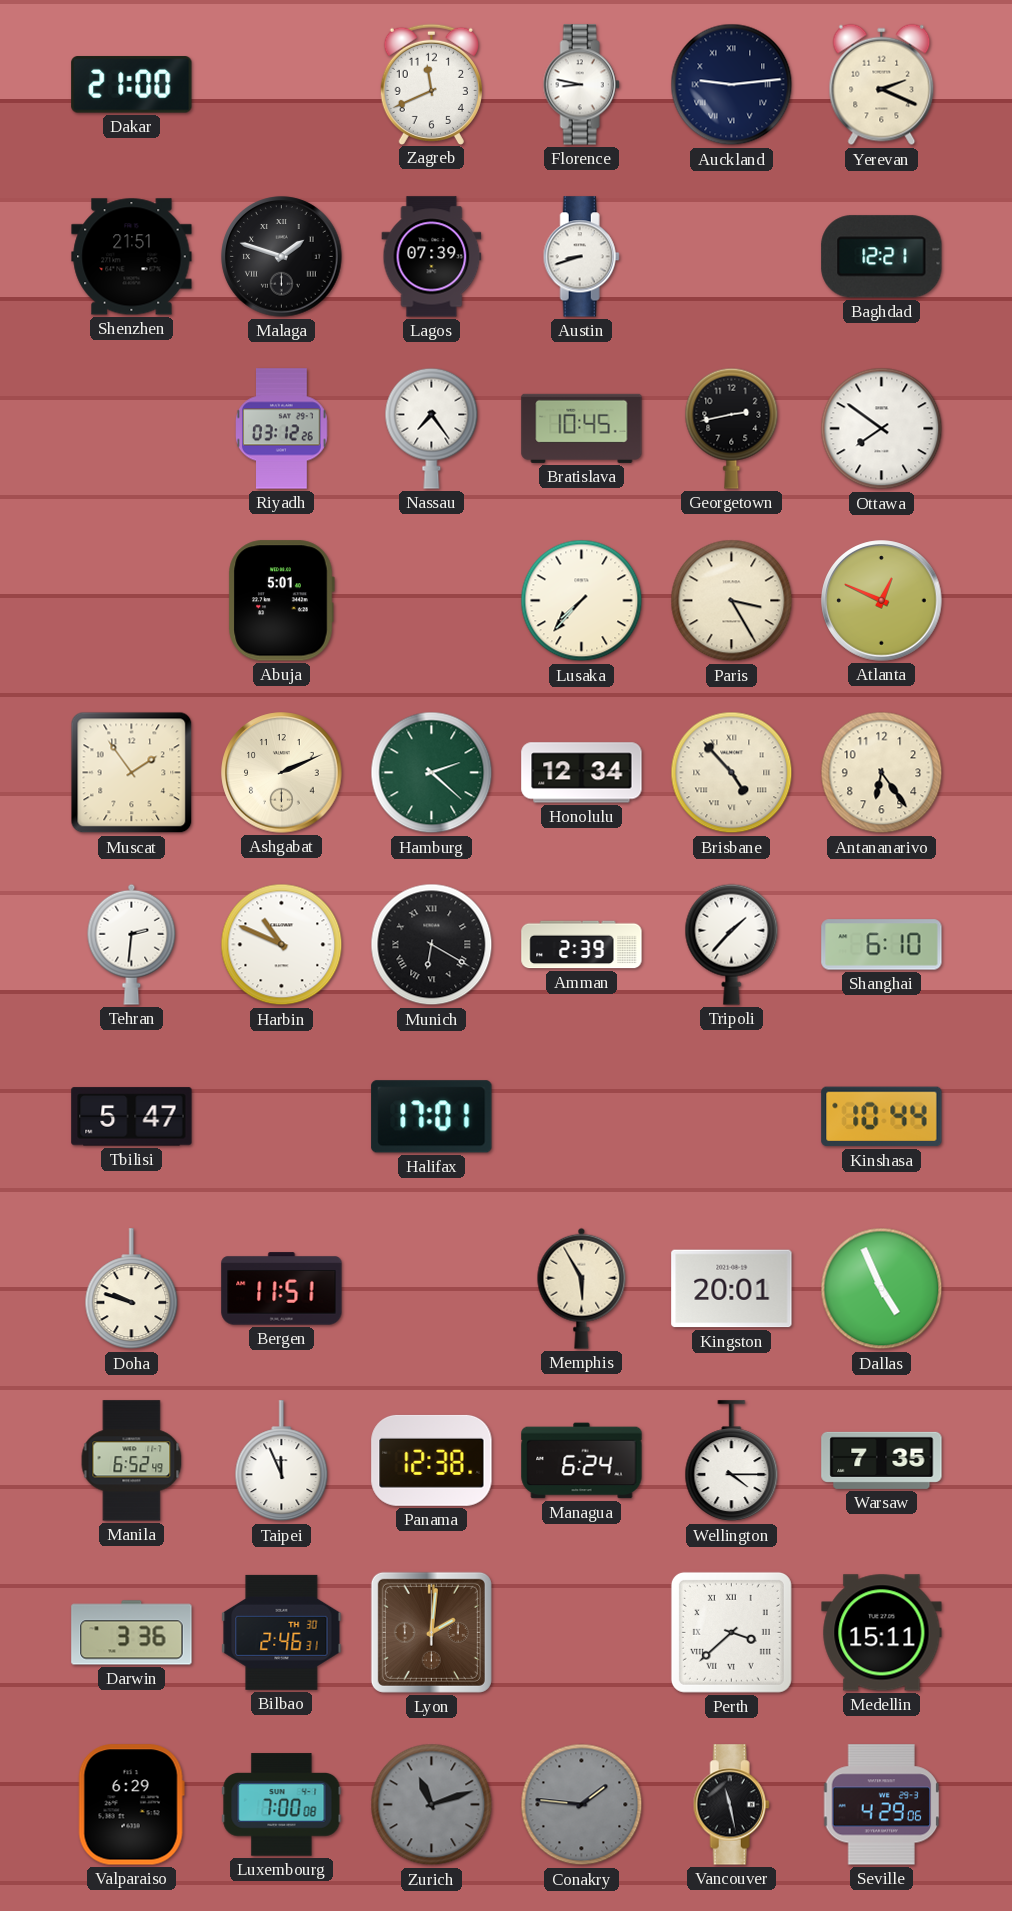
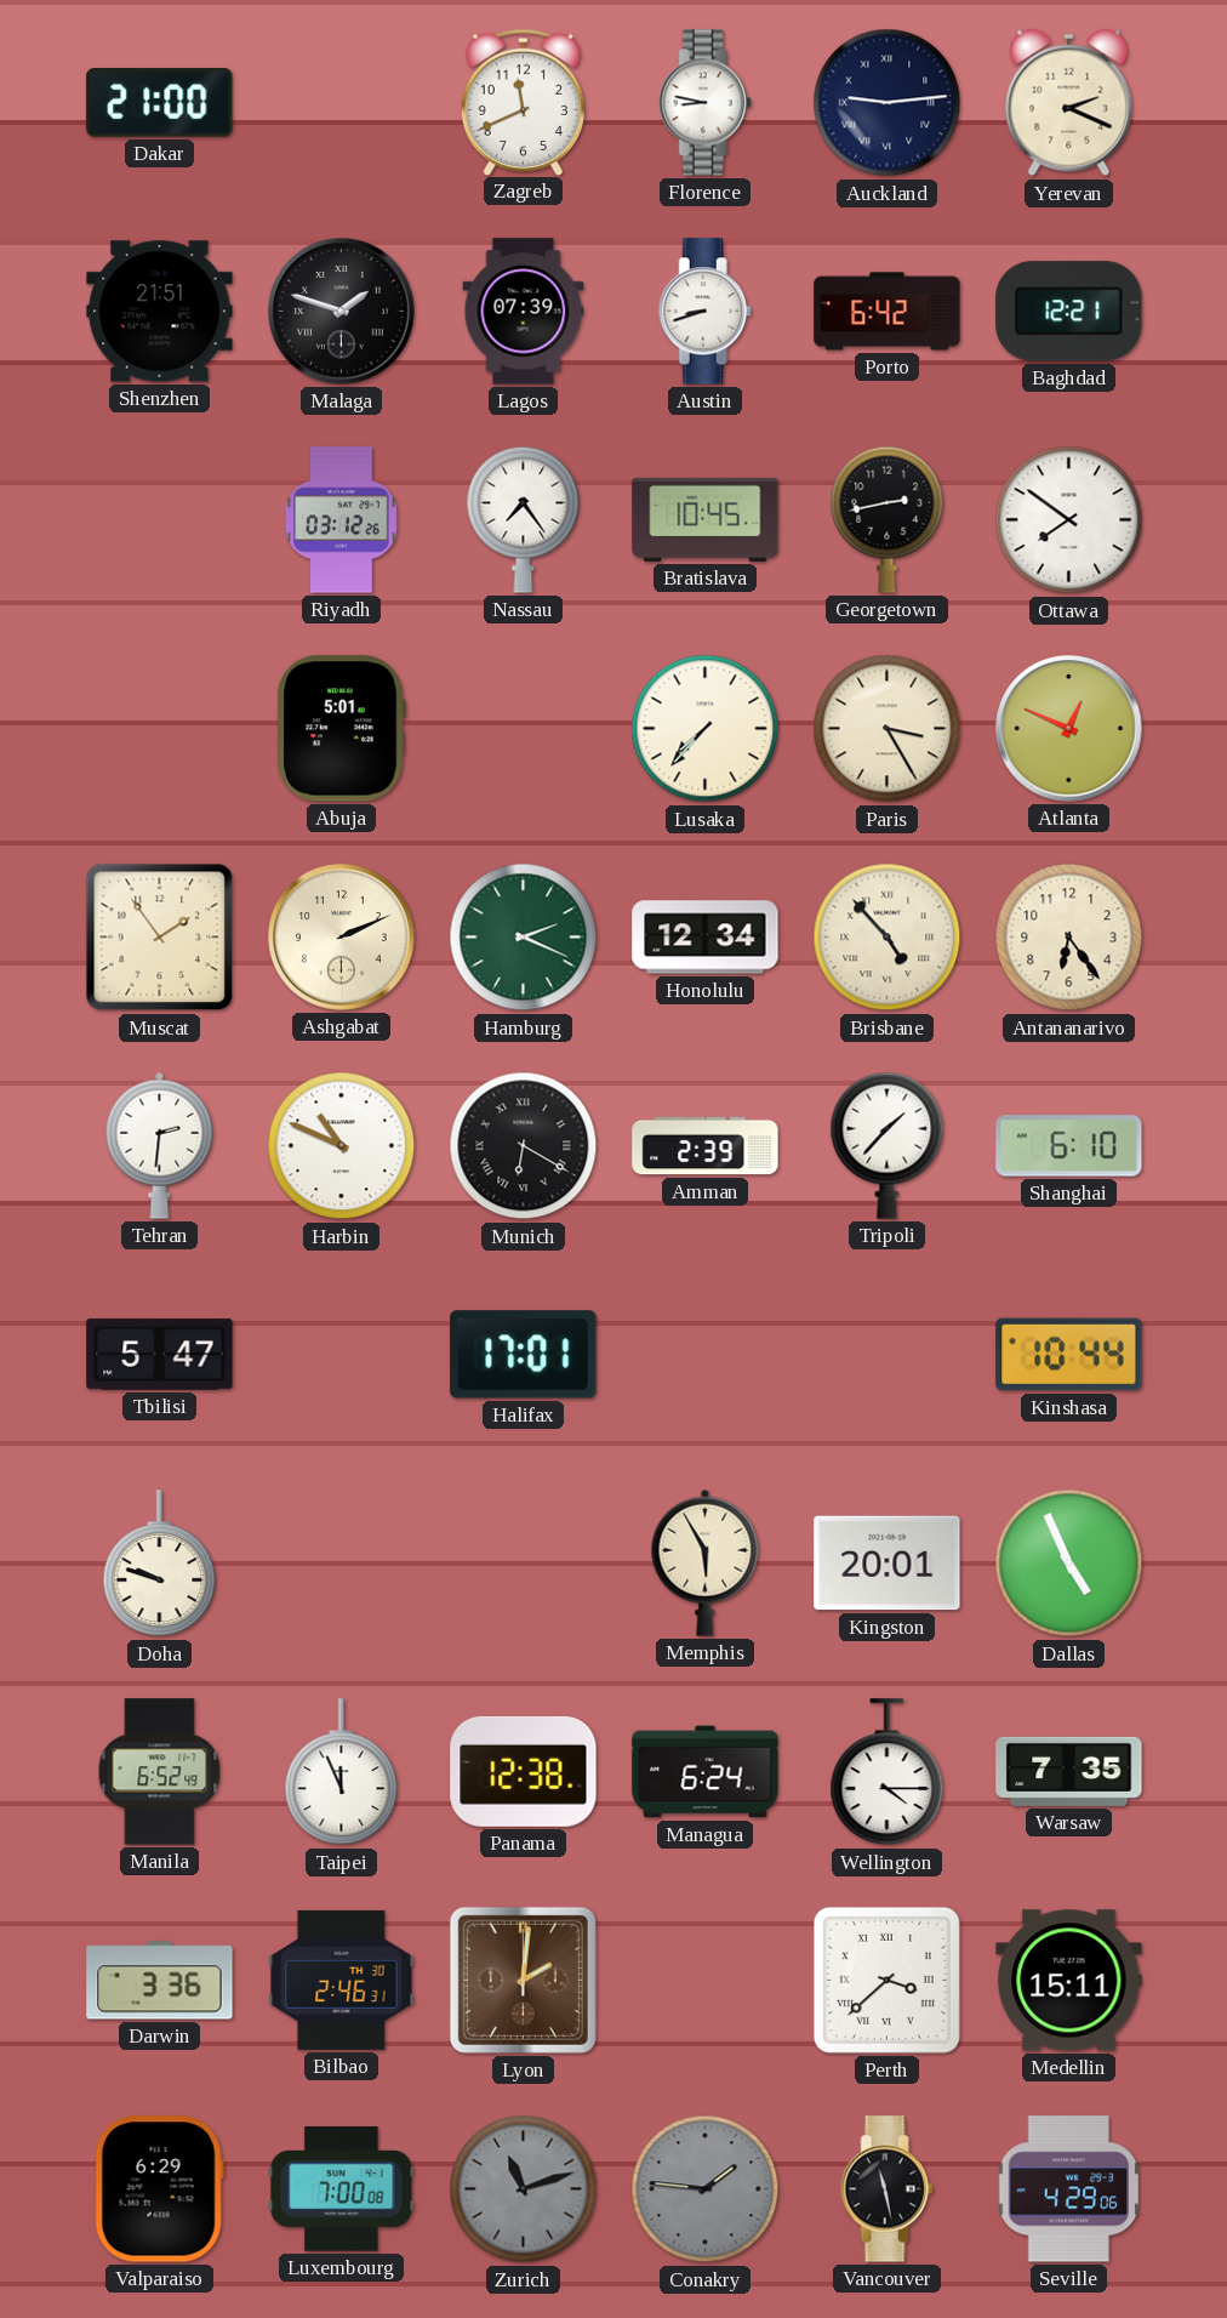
Porto: none -> 6:42
Hamburg: 2:22 -> 2:19
Bergen: 11:51 -> none
